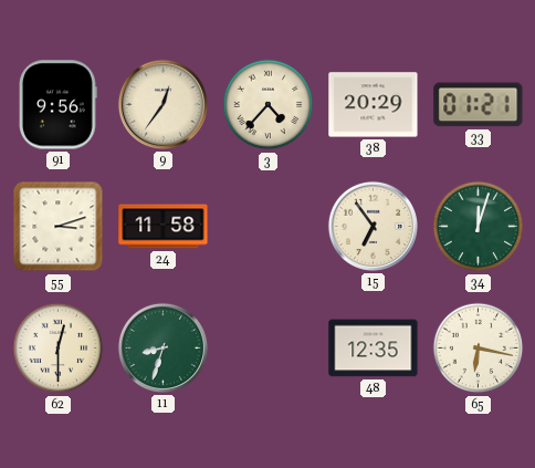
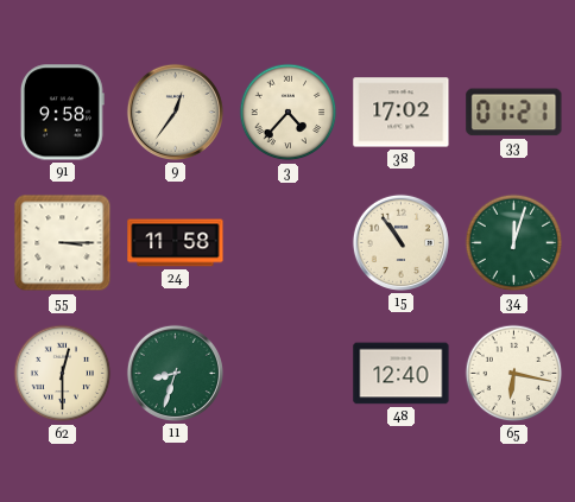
91: 9:56 -> 9:58
38: 20:29 -> 17:02
55: 3:12 -> 3:15
15: 6:54 -> 10:54
48: 12:35 -> 12:40
